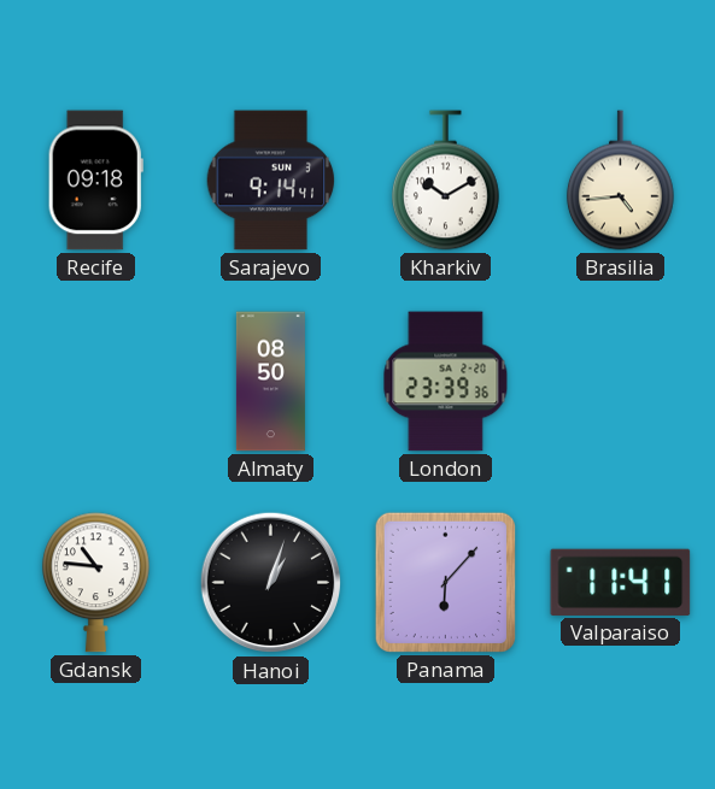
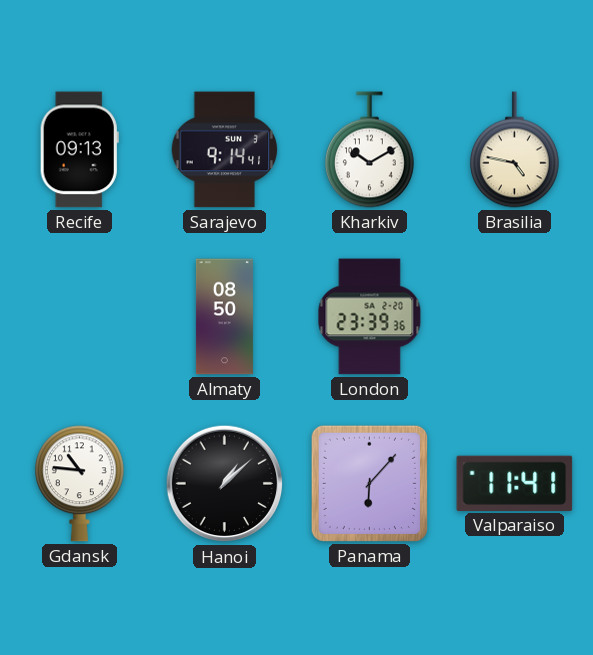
Recife: 09:18 -> 09:13
Brasilia: 4:44 -> 4:47
Hanoi: 1:03 -> 1:08
